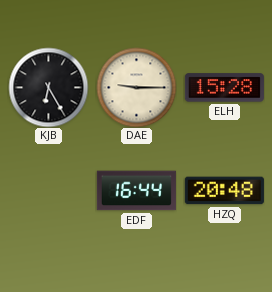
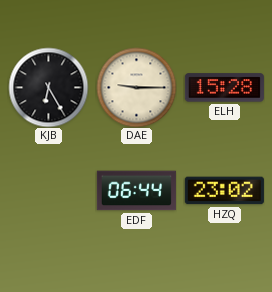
EDF: 16:44 -> 06:44
HZQ: 20:48 -> 23:02
